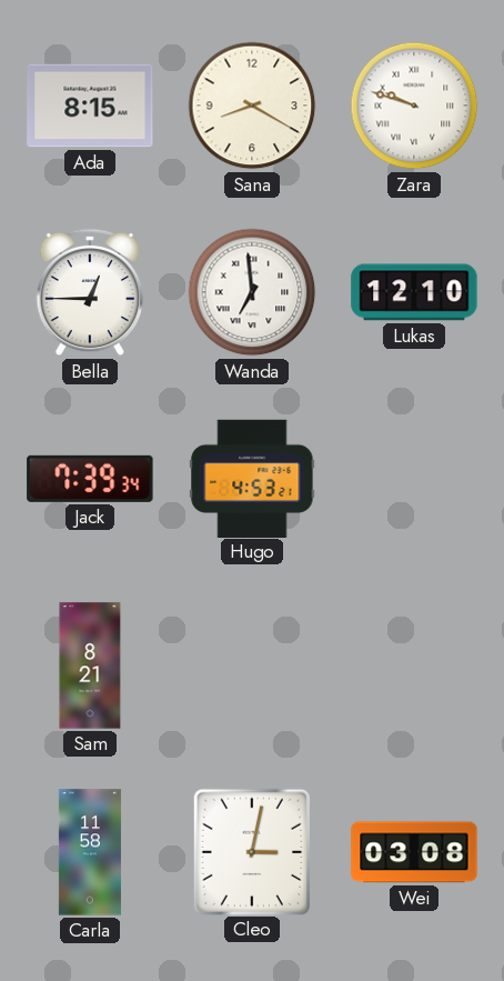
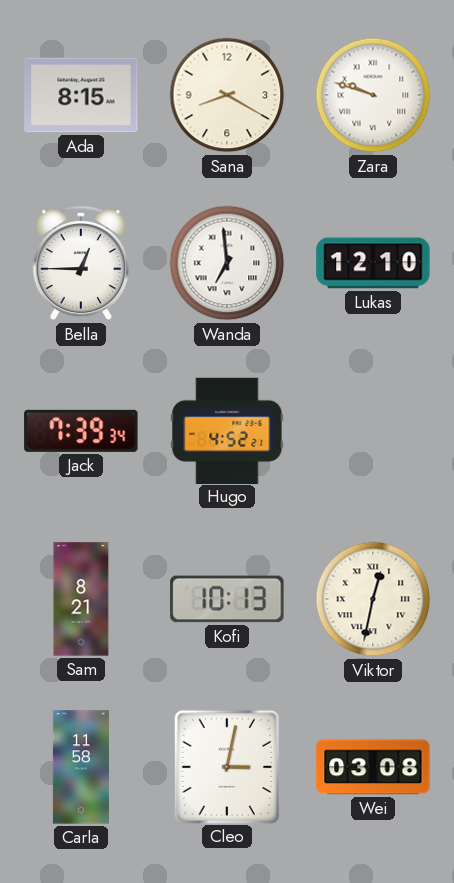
Hugo: 4:53 -> 4:52
Kofi: none -> 10:13
Viktor: none -> 12:32
